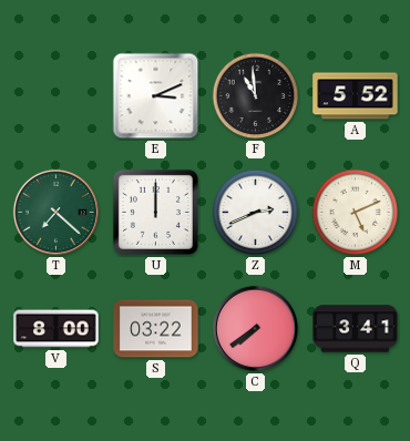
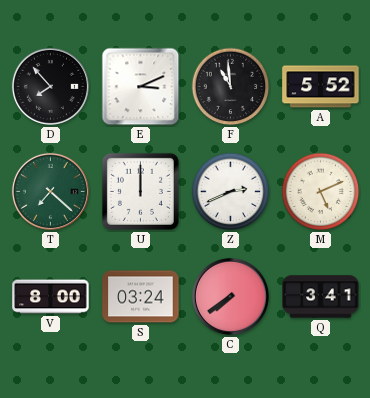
D: none -> 7:53
S: 03:22 -> 03:24
